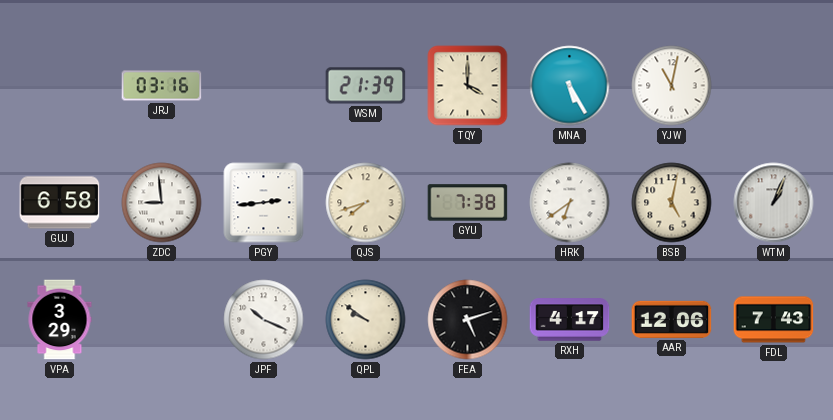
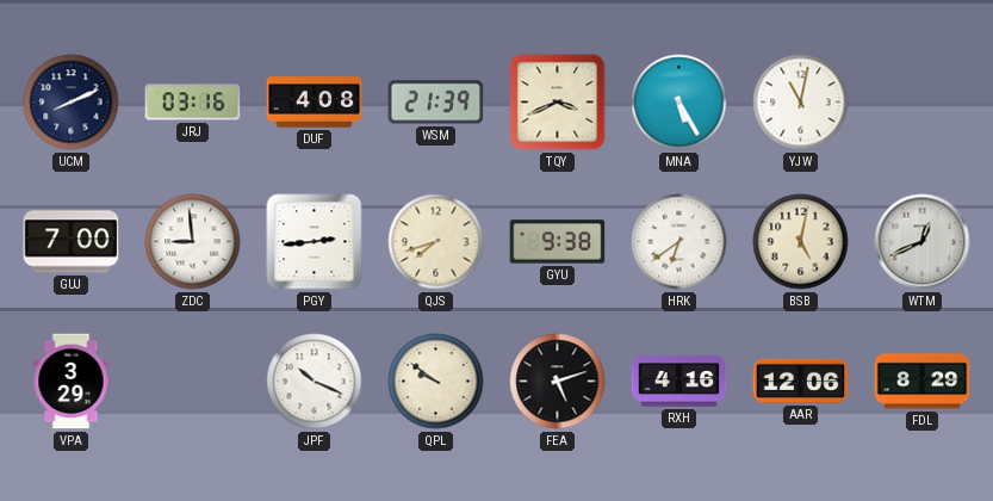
UCM: none -> 8:11
DUF: none -> 4:08
TQY: 4:00 -> 3:41
GUJ: 6:58 -> 7:00
GYU: 7:38 -> 9:38
WTM: 1:04 -> 12:41
RXH: 4:17 -> 4:16
FDL: 7:43 -> 8:29
